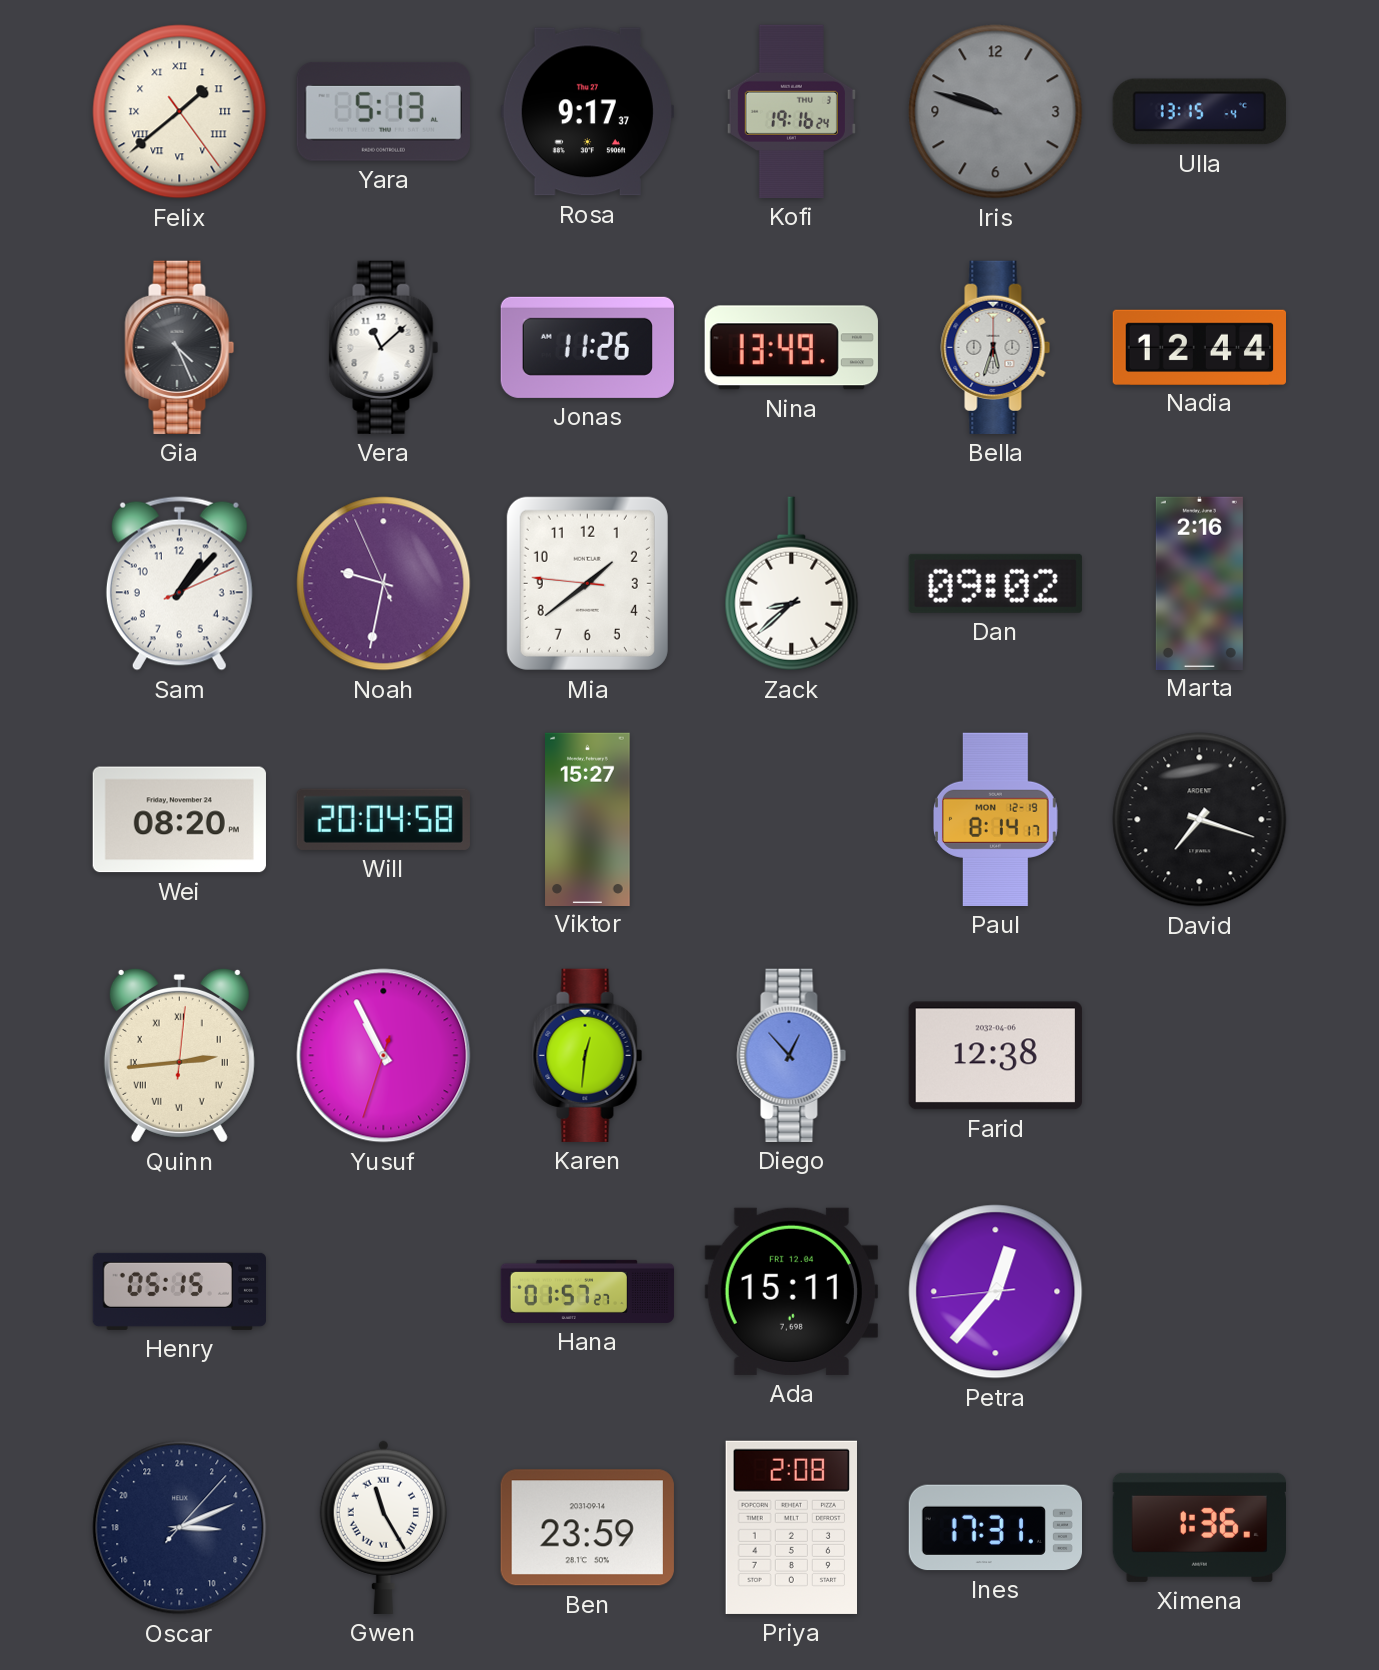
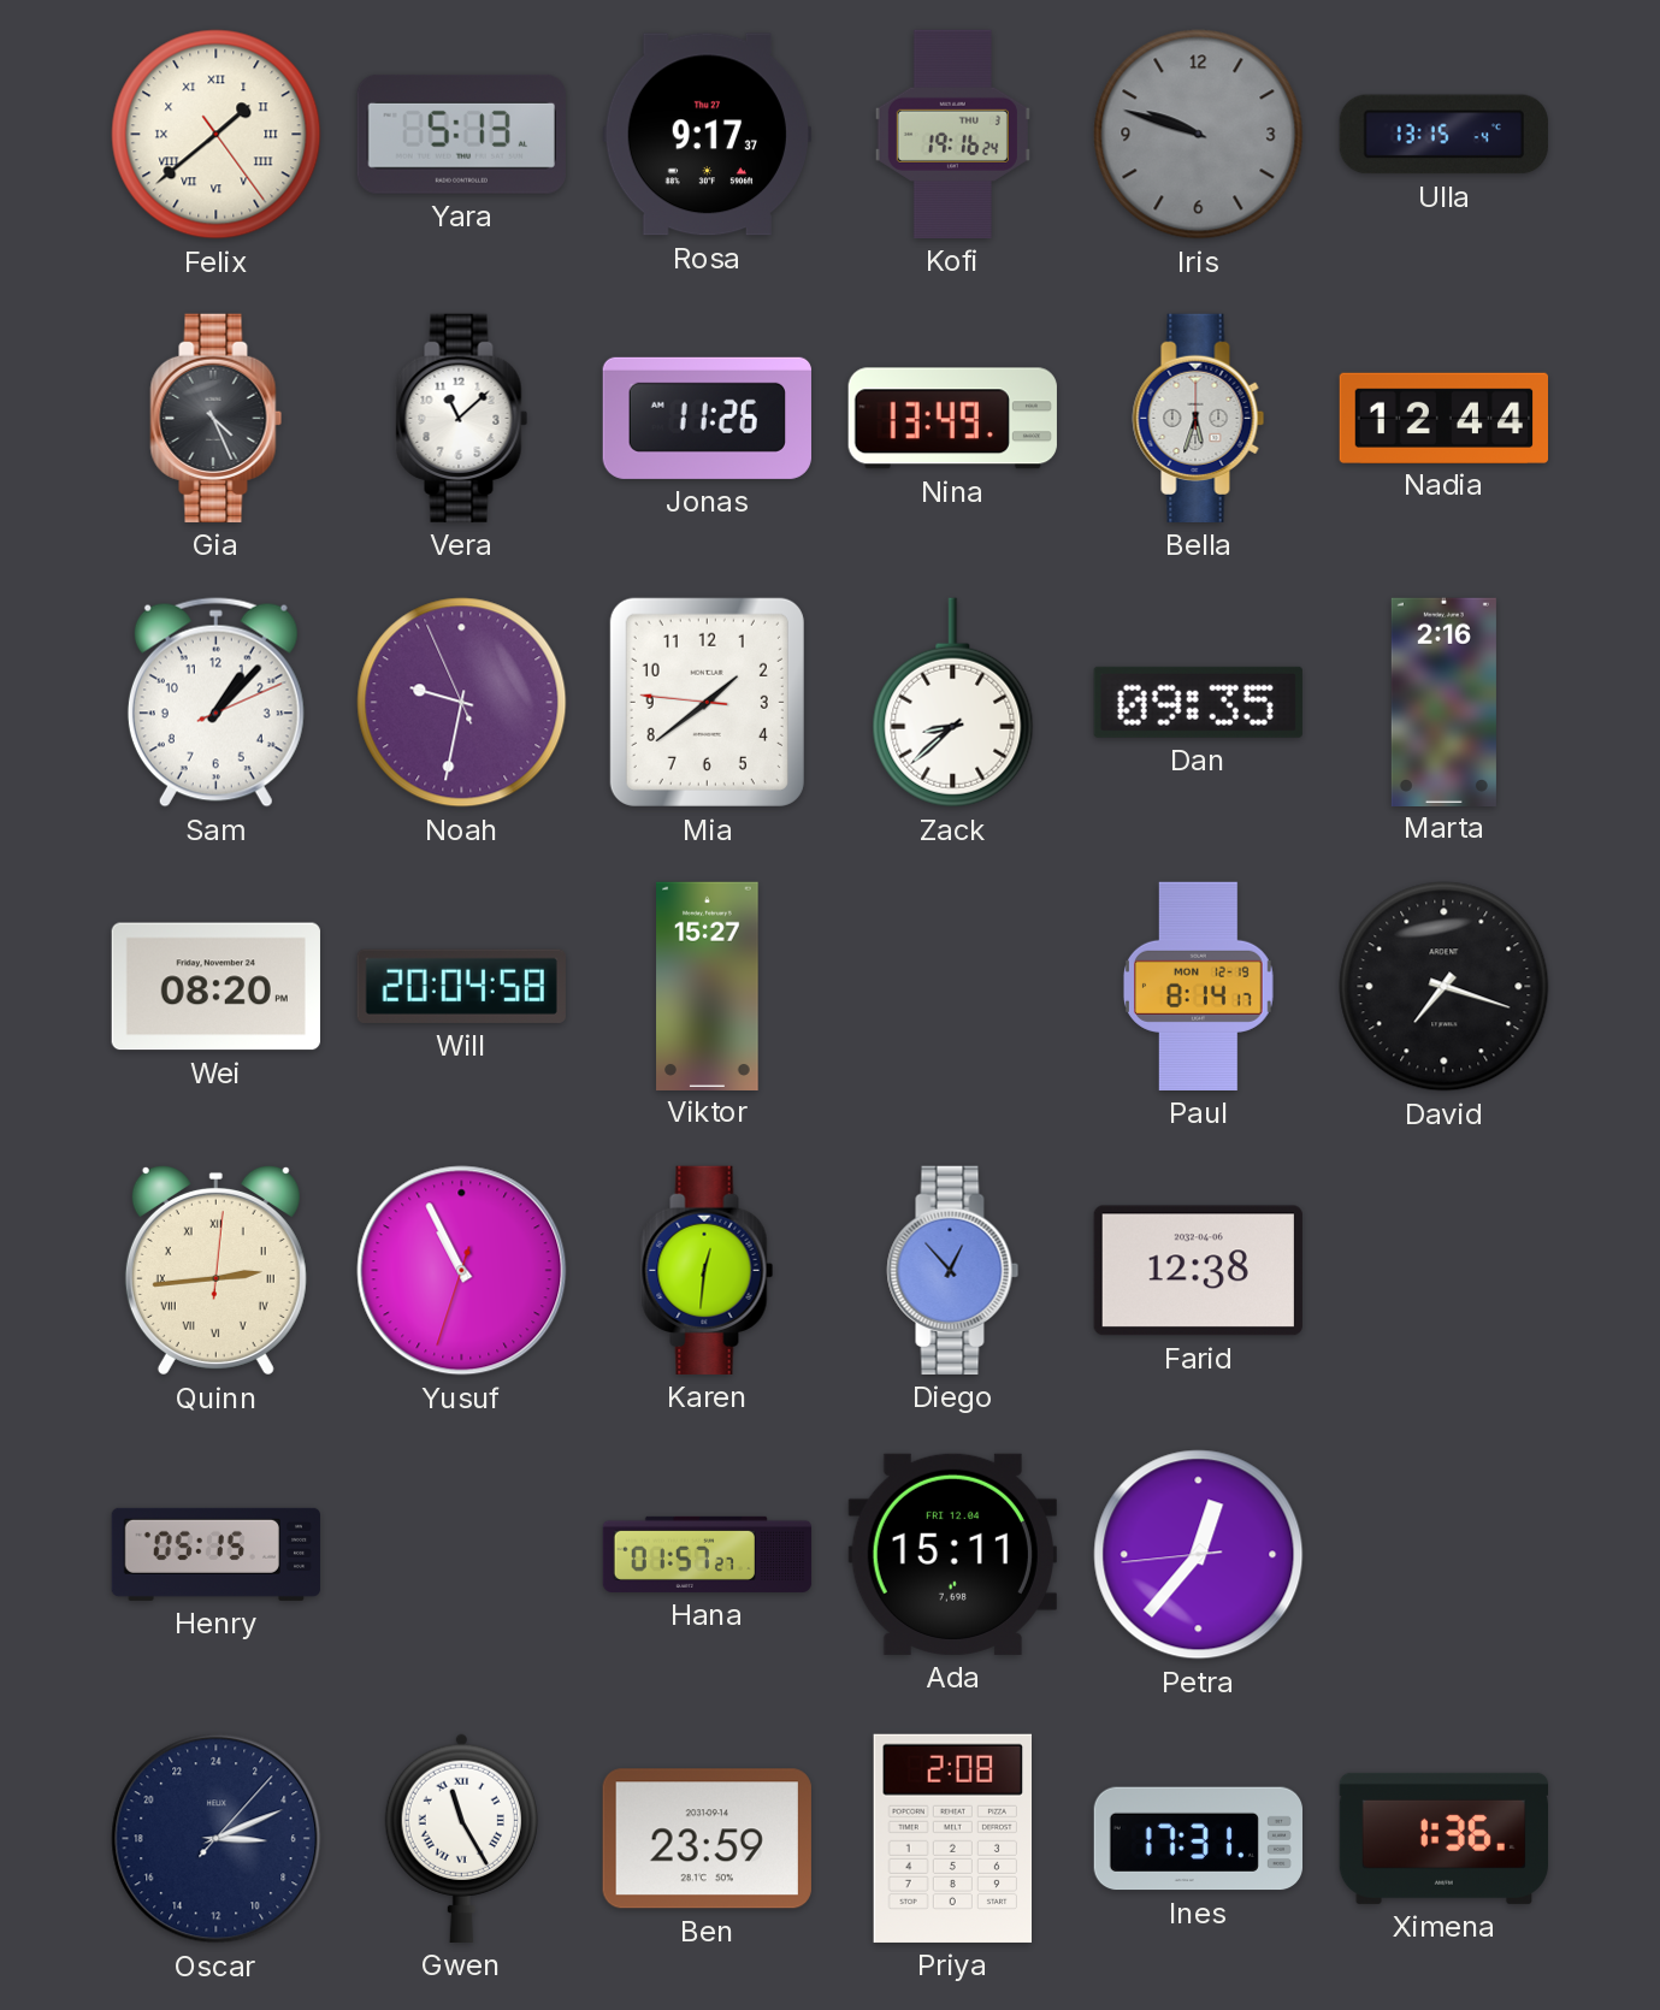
Dan: 09:02 -> 09:35
